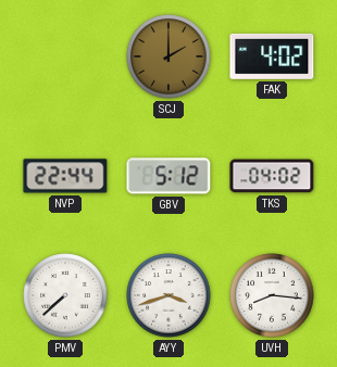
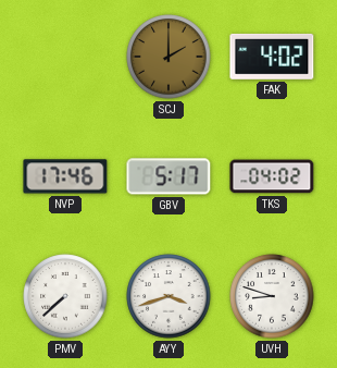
NVP: 22:44 -> 17:46
GBV: 5:12 -> 5:17
UVH: 8:16 -> 8:48
